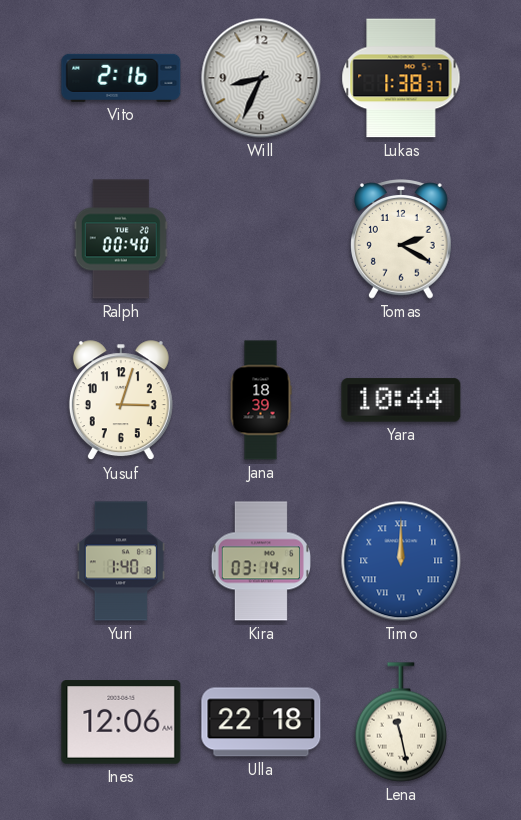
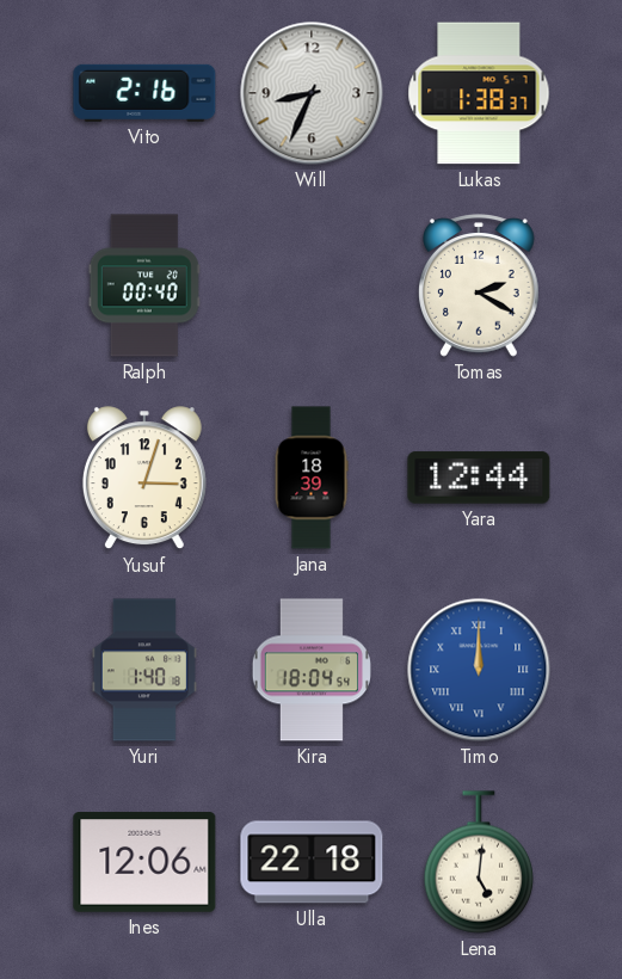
Yara: 10:44 -> 12:44
Kira: 03:14 -> 18:04
Lena: 11:28 -> 5:01
